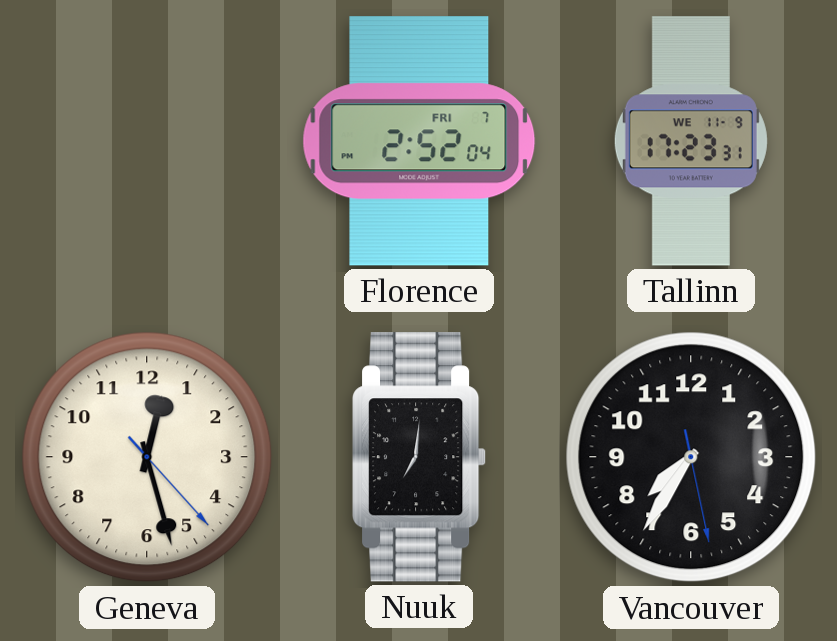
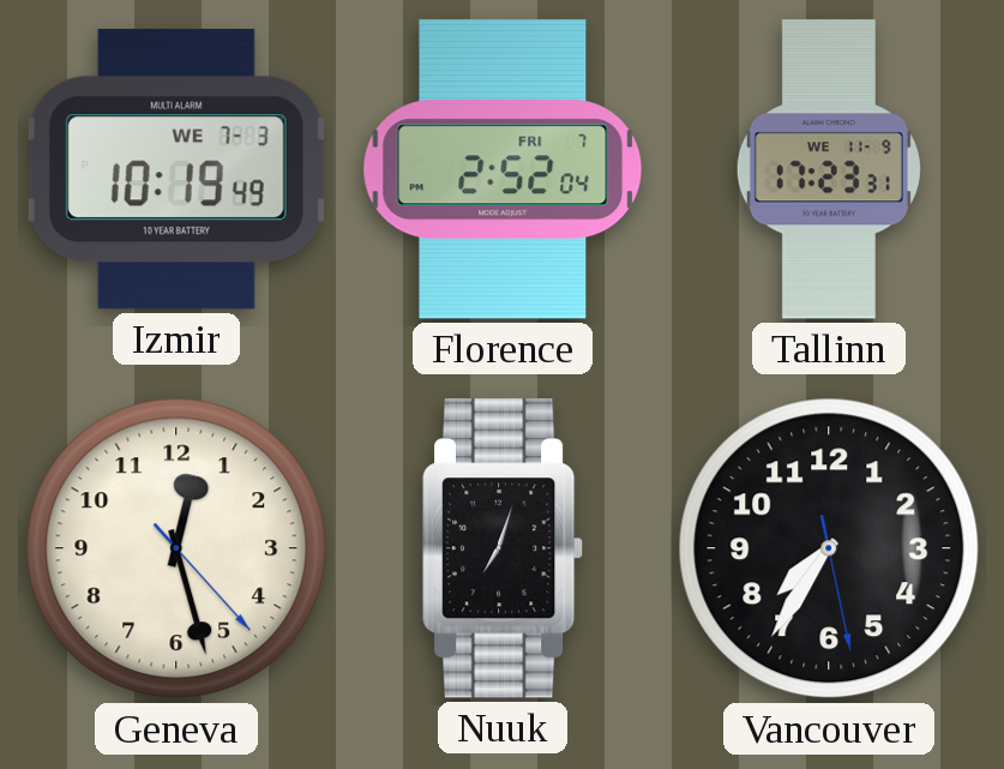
Izmir: none -> 10:19
Nuuk: 7:01 -> 7:03
